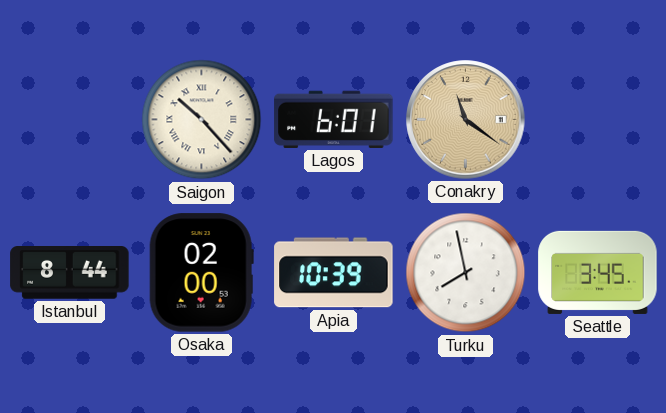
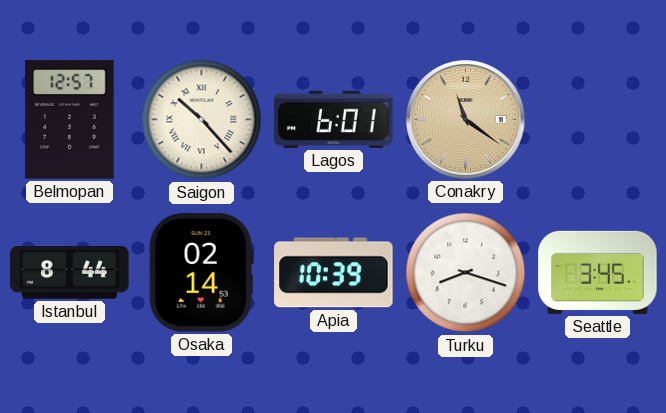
Belmopan: none -> 12:57
Osaka: 02:00 -> 02:14
Turku: 7:58 -> 8:18
